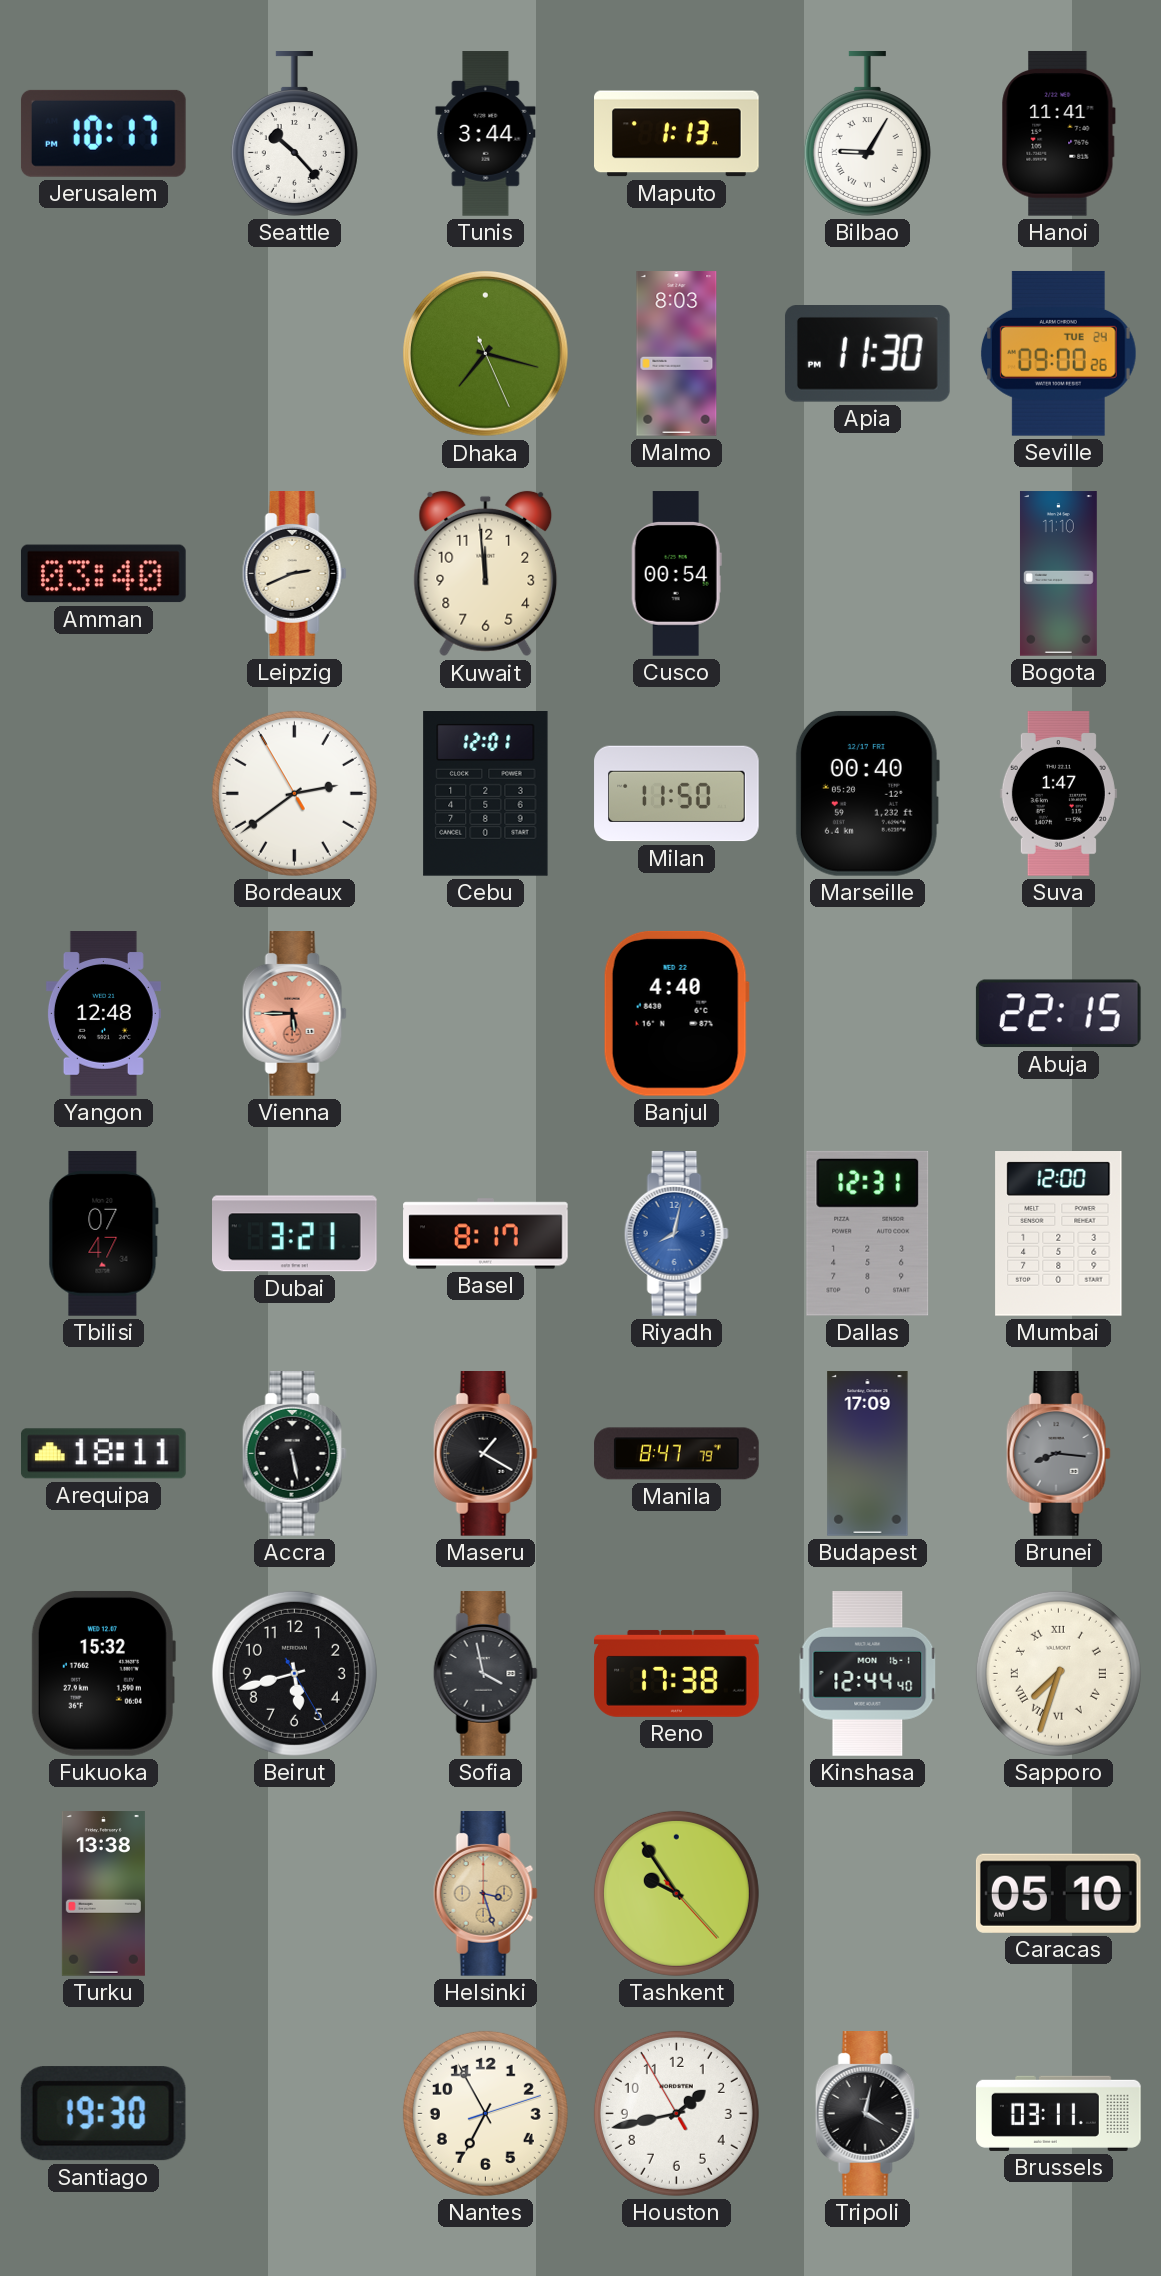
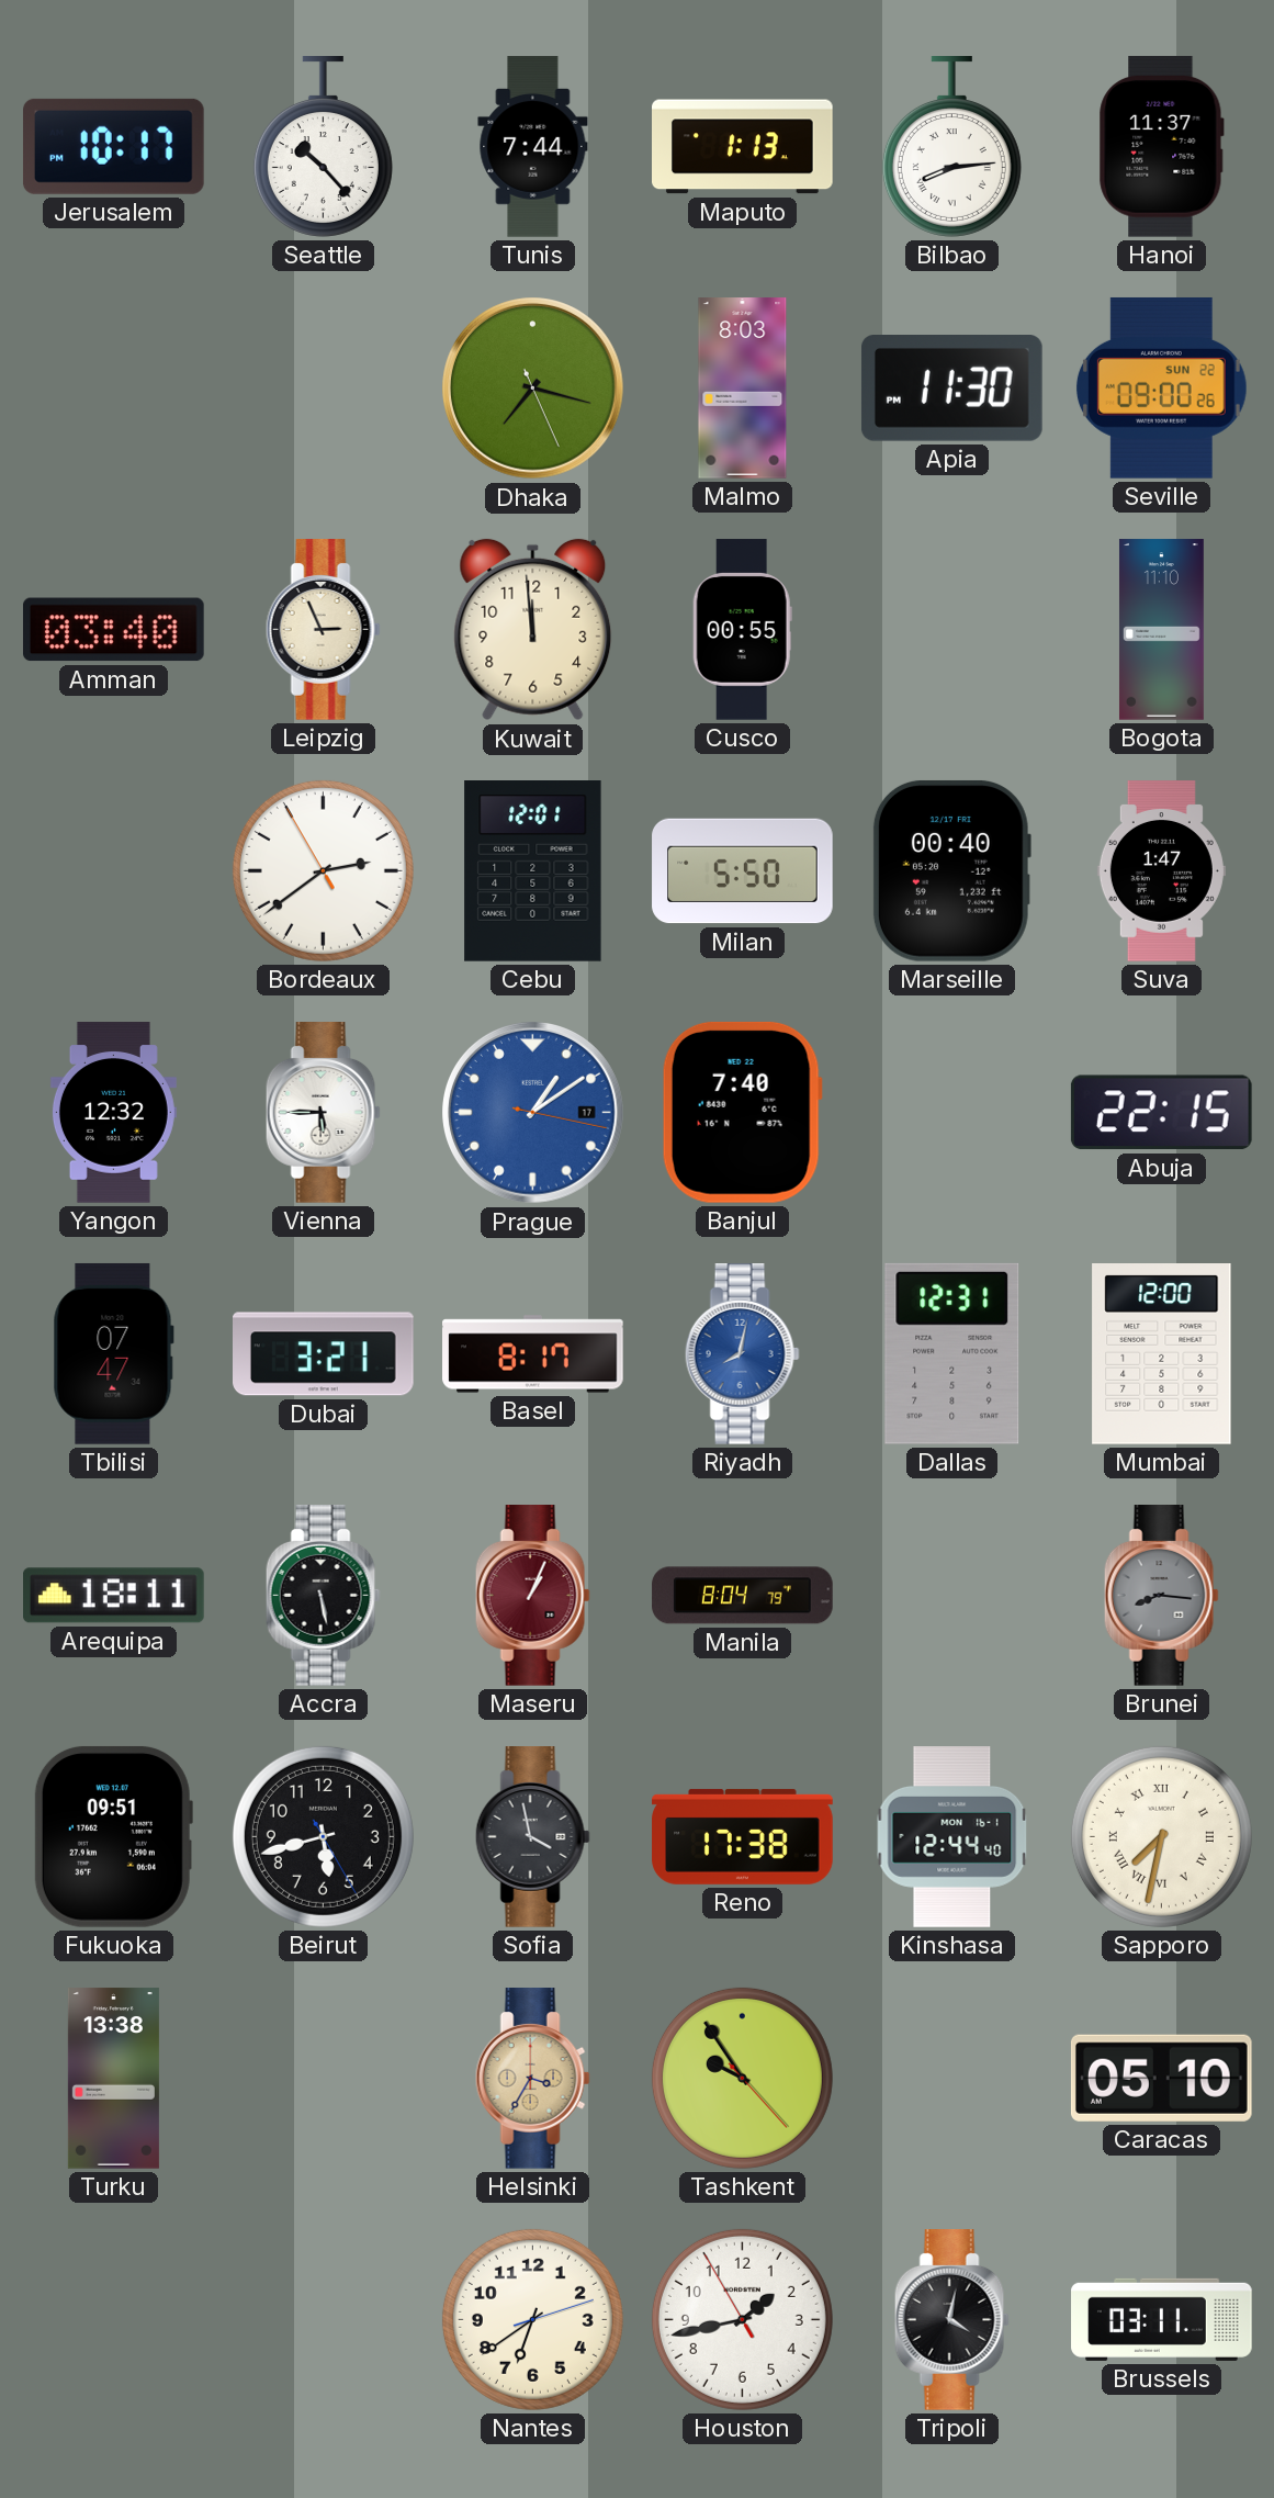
Tunis: 3:44 -> 7:44
Bilbao: 9:05 -> 8:14
Hanoi: 11:41 -> 11:37
Seville date: TUE 24 -> SUN 22
Leipzig: 2:41 -> 2:56
Cusco: 00:54 -> 00:55
Milan: 11:50 -> 5:50
Yangon: 12:48 -> 12:32
Vienna dial: salmon -> white
Prague: none -> 1:09
Banjul: 4:40 -> 7:40
Maseru: 1:20 -> 1:04
Maseru dial: black -> burgundy
Manila: 8:47 -> 8:04
Budapest: 17:09 -> none
Fukuoka: 15:32 -> 09:51
Sapporo: 7:33 -> 7:32
Helsinki: 3:27 -> 3:35
Santiago: 19:30 -> none
Nantes: 6:55 -> 6:39
